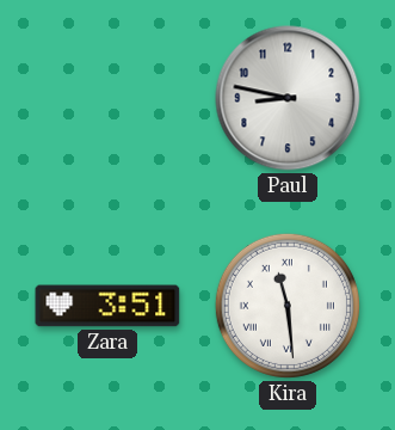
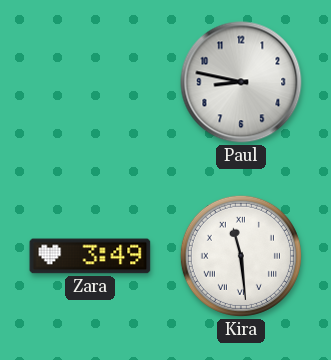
Zara: 3:51 -> 3:49
